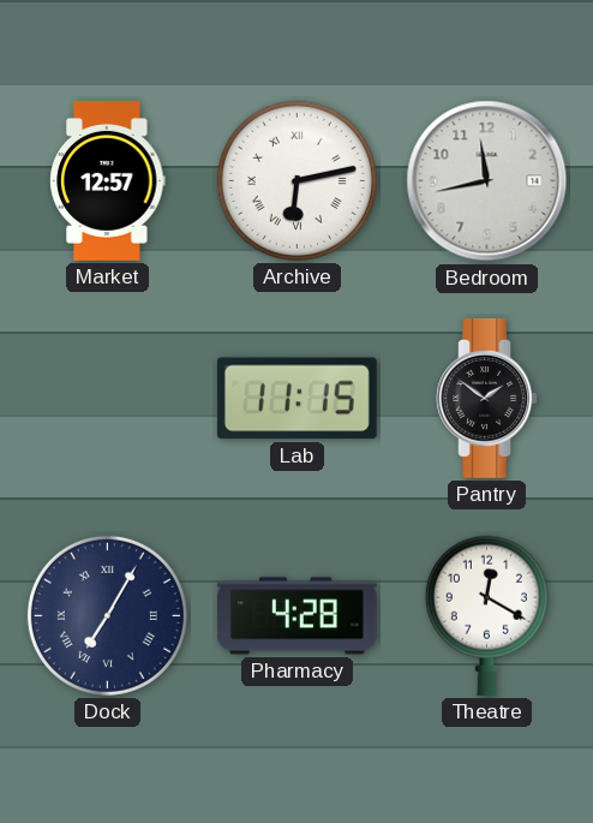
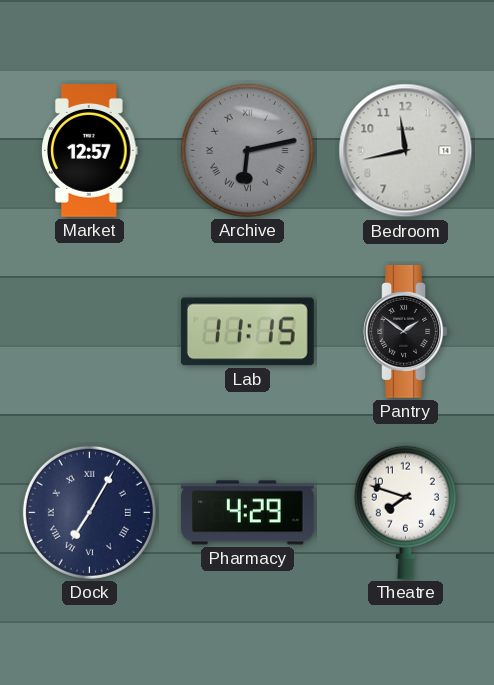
Archive dial: white -> grey
Pharmacy: 4:28 -> 4:29
Theatre: 12:20 -> 7:48
